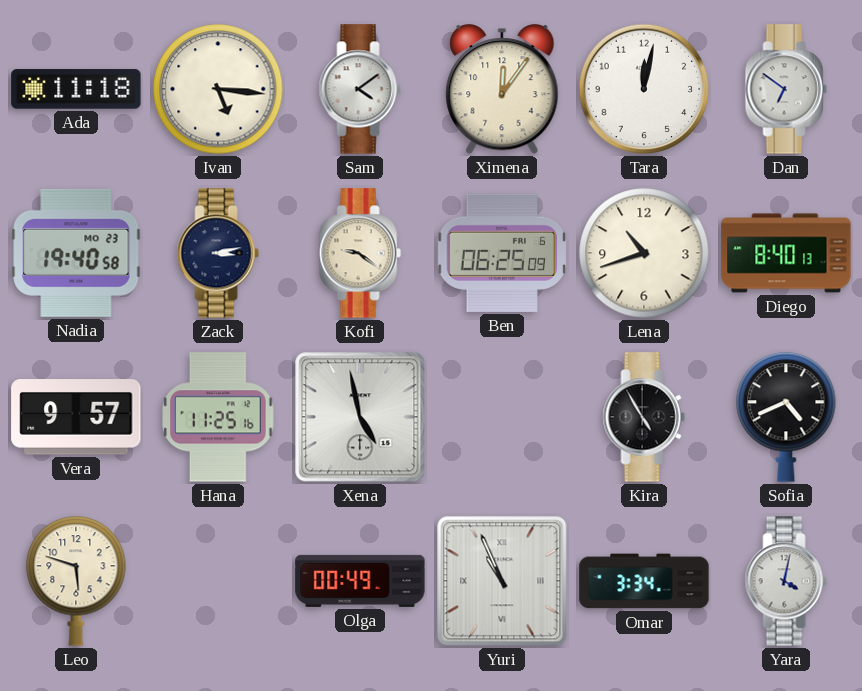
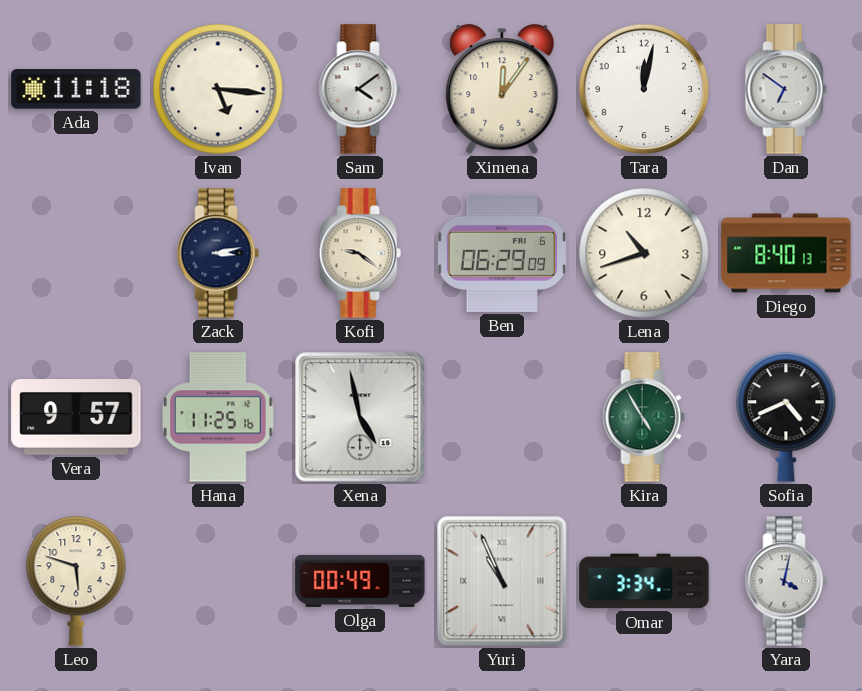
Nadia: 19:40 -> none
Ben: 06:25 -> 06:29
Kira dial: black -> green
